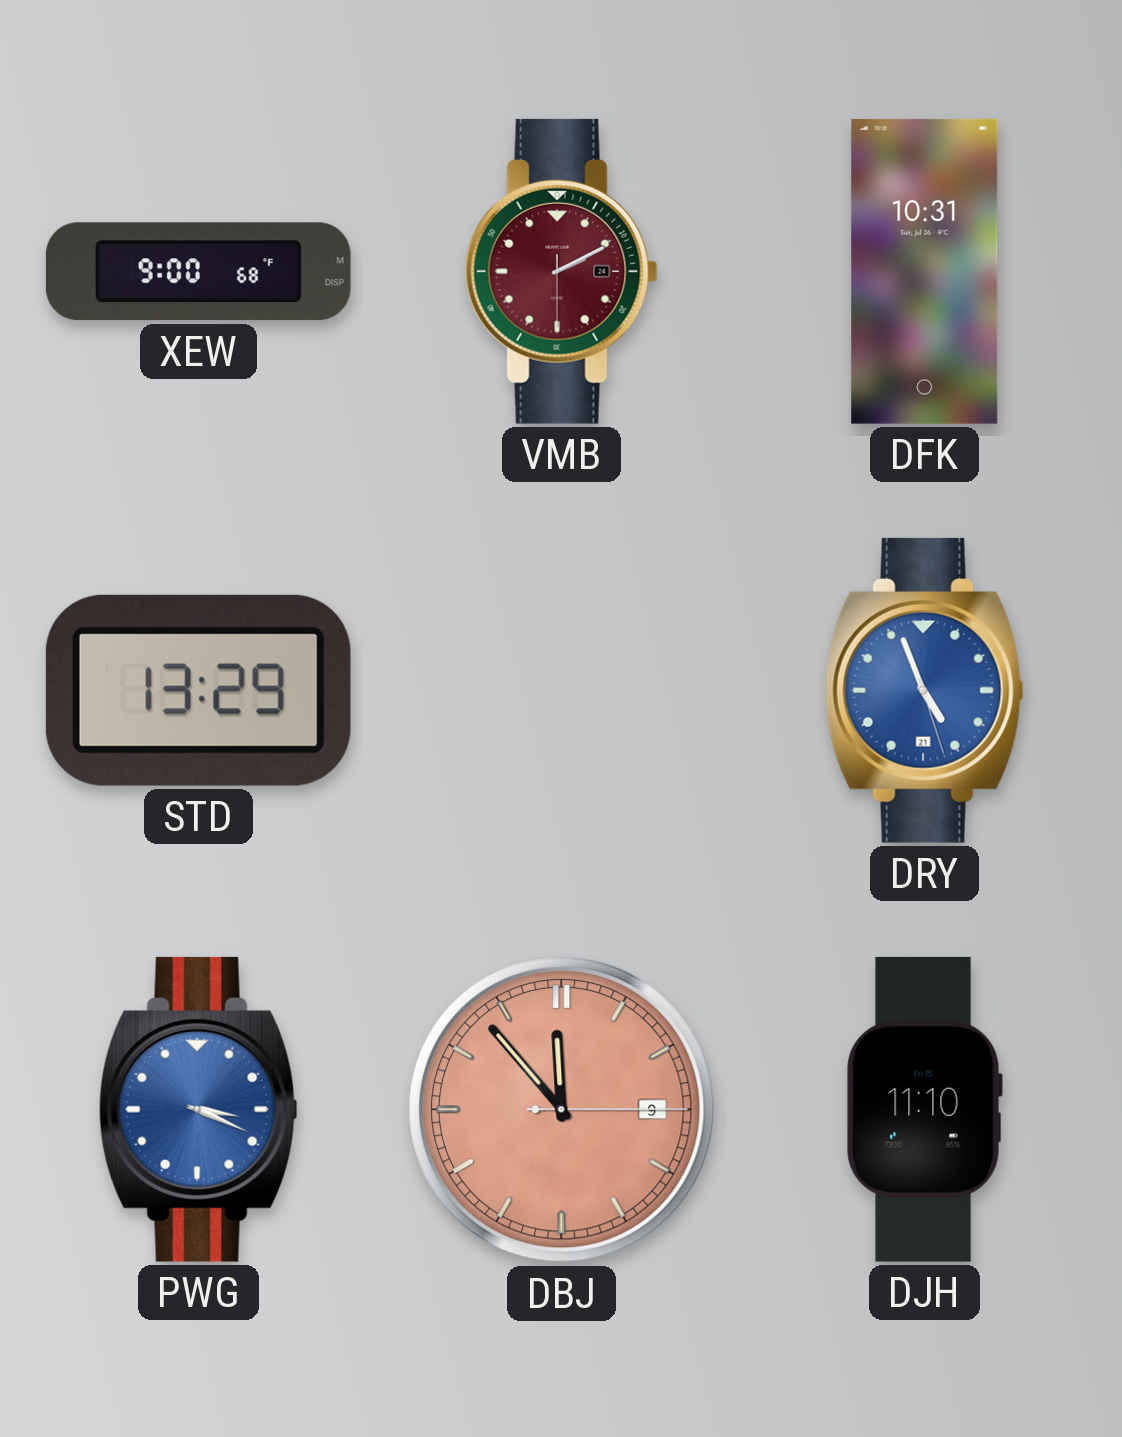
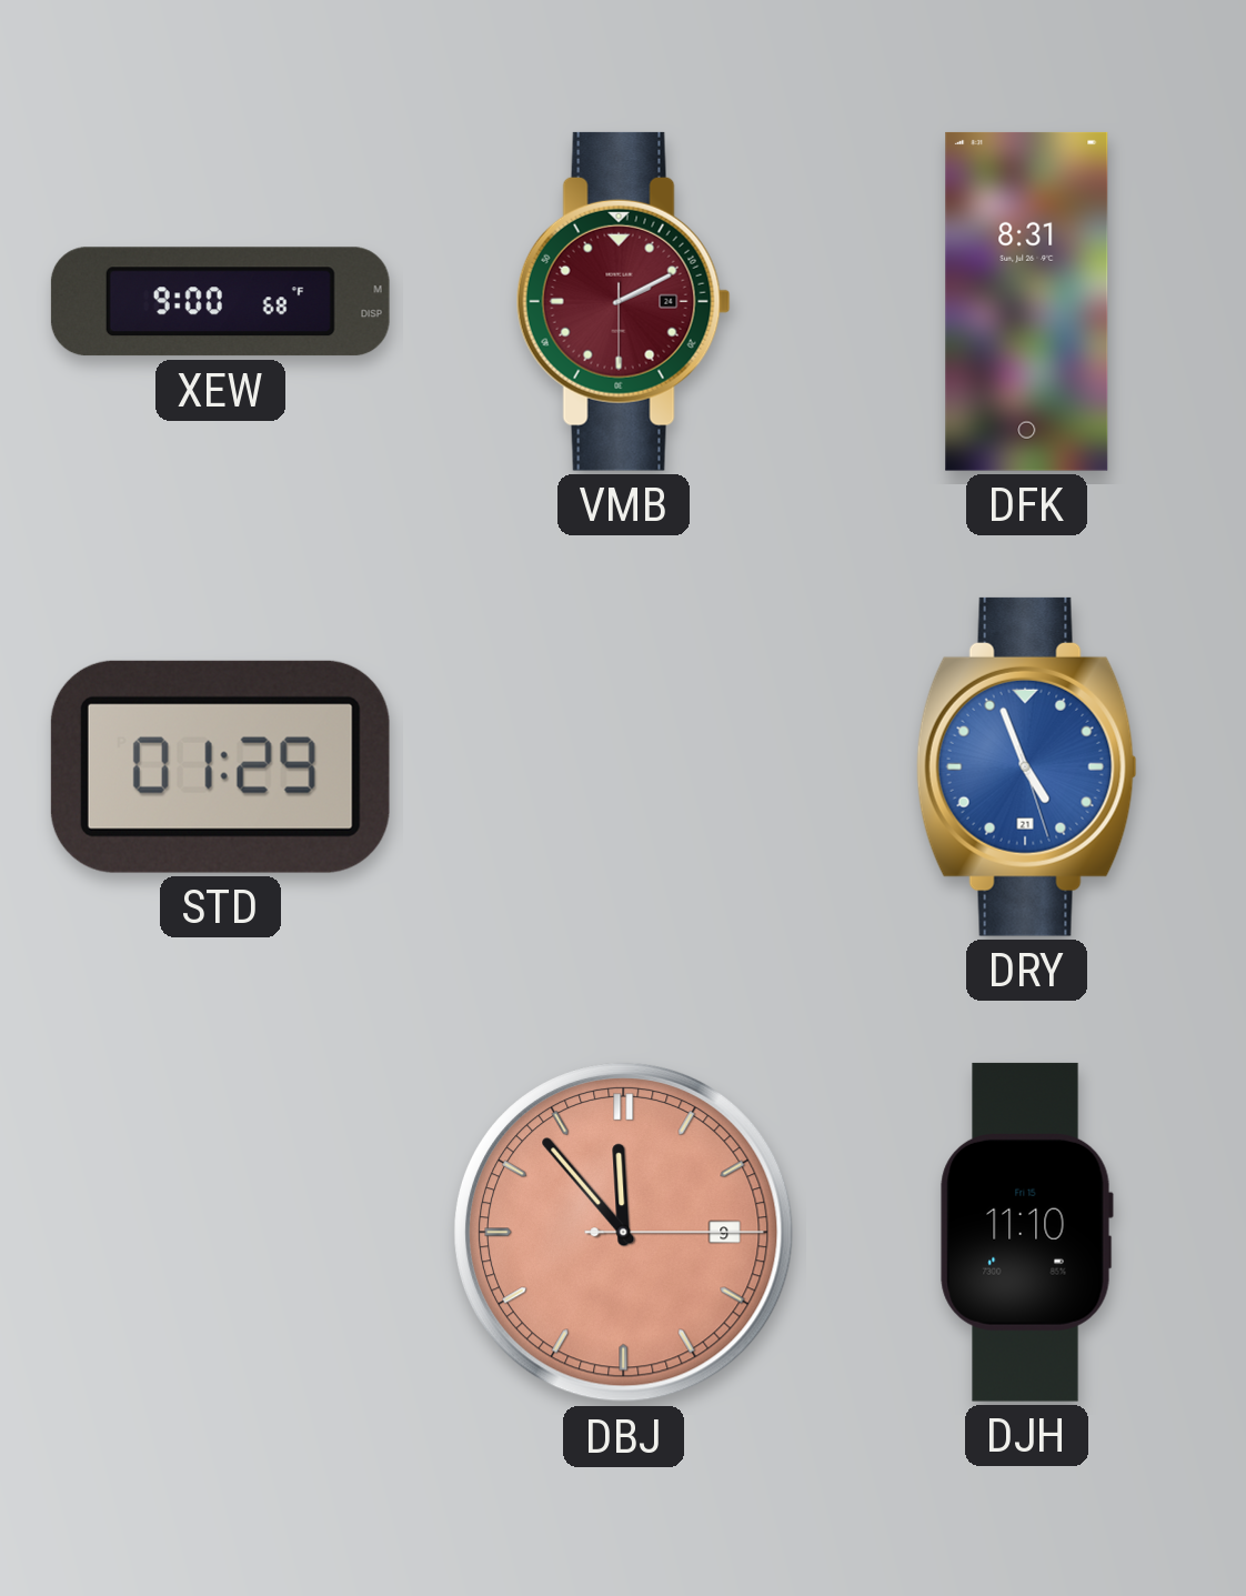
DFK: 10:31 -> 8:31
STD: 13:29 -> 01:29
PWG: 3:19 -> none
